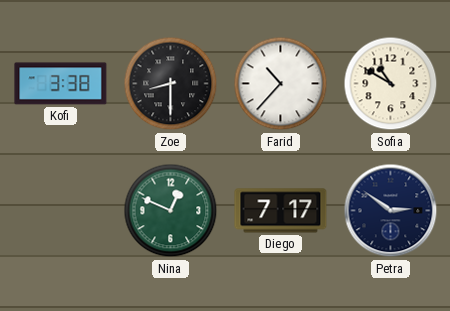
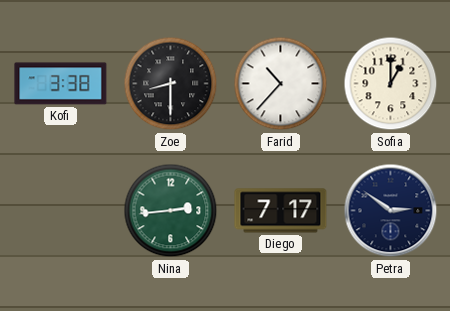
Sofia: 10:50 -> 1:00
Nina: 12:49 -> 2:44
